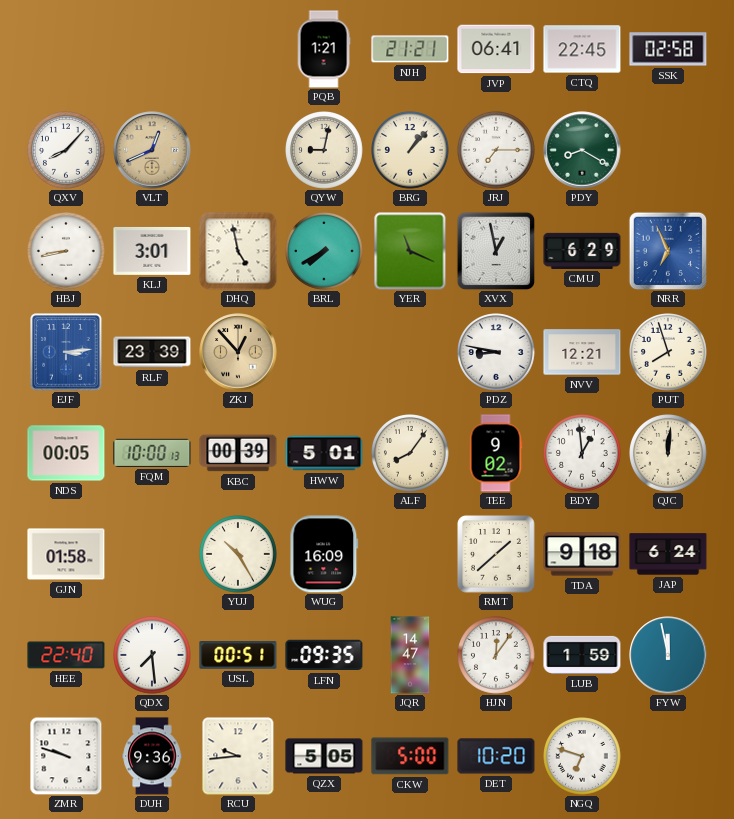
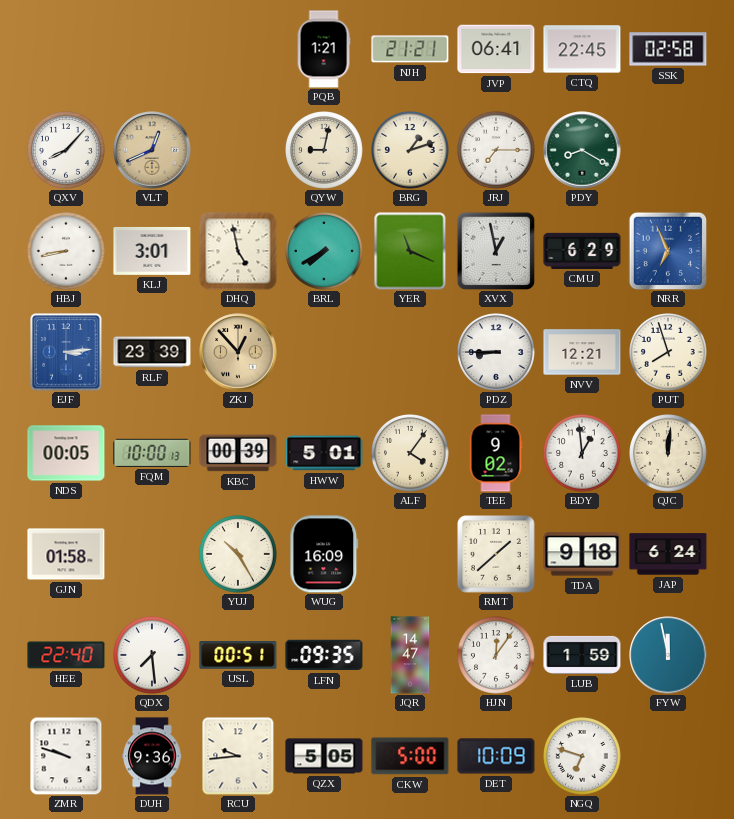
BRG: 1:07 -> 1:12
PDZ: 8:47 -> 8:45
ALF: 8:06 -> 4:06
DET: 10:20 -> 10:09
